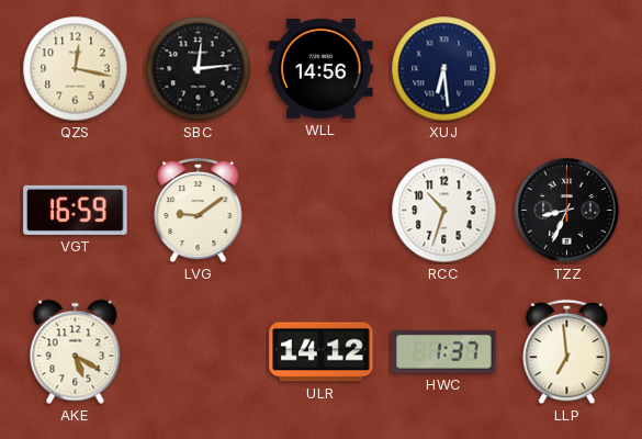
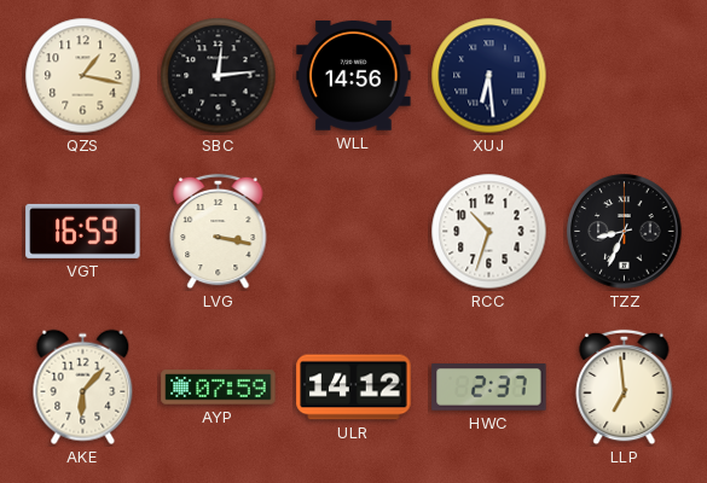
QZS: 12:17 -> 1:17
LVG: 9:09 -> 3:17
AKE: 5:20 -> 6:07
AYP: none -> 07:59
HWC: 1:37 -> 2:37
